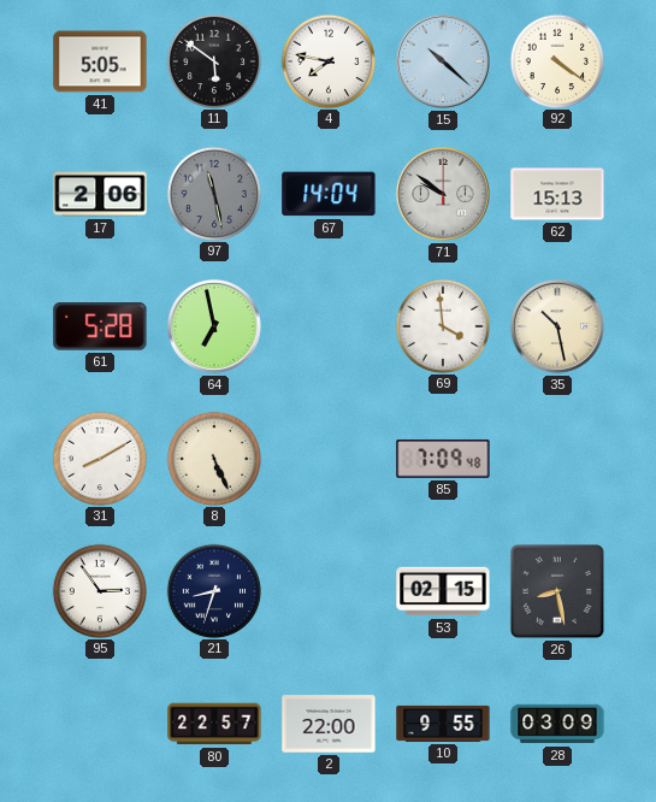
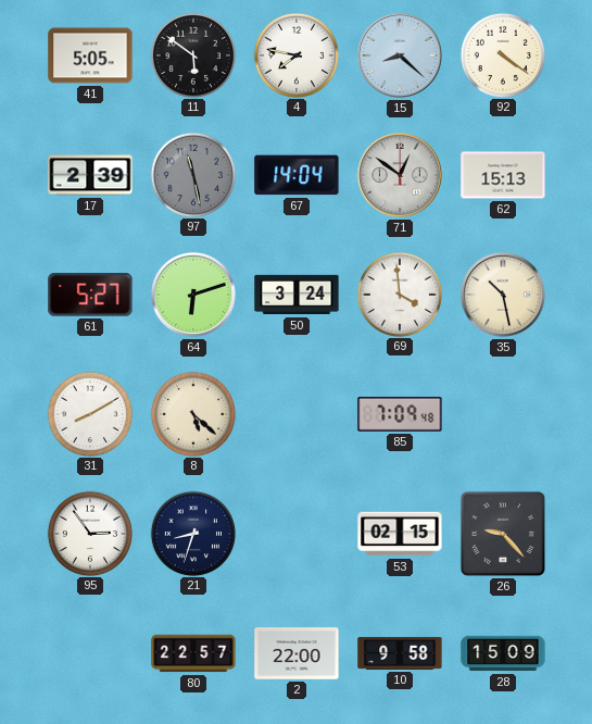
15: 10:22 -> 8:22
17: 2:06 -> 2:39
71: 9:51 -> 12:51
61: 5:28 -> 5:27
64: 6:58 -> 6:12
50: none -> 3:24
8: 5:26 -> 5:22
26: 8:28 -> 9:23
10: 9:55 -> 9:58
28: 03:09 -> 15:09
